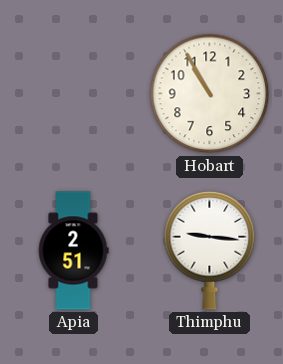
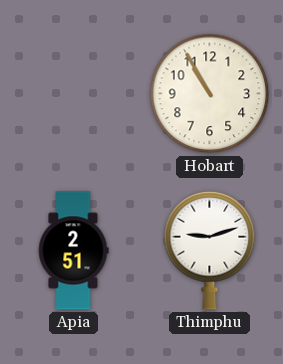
Thimphu: 9:16 -> 9:12
